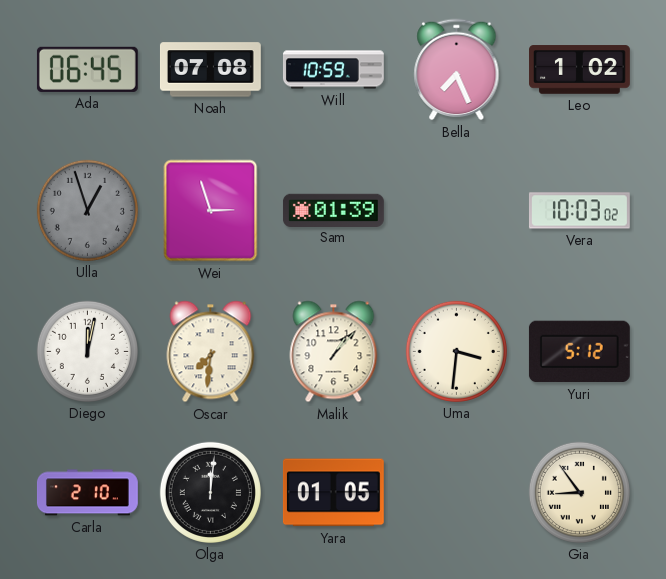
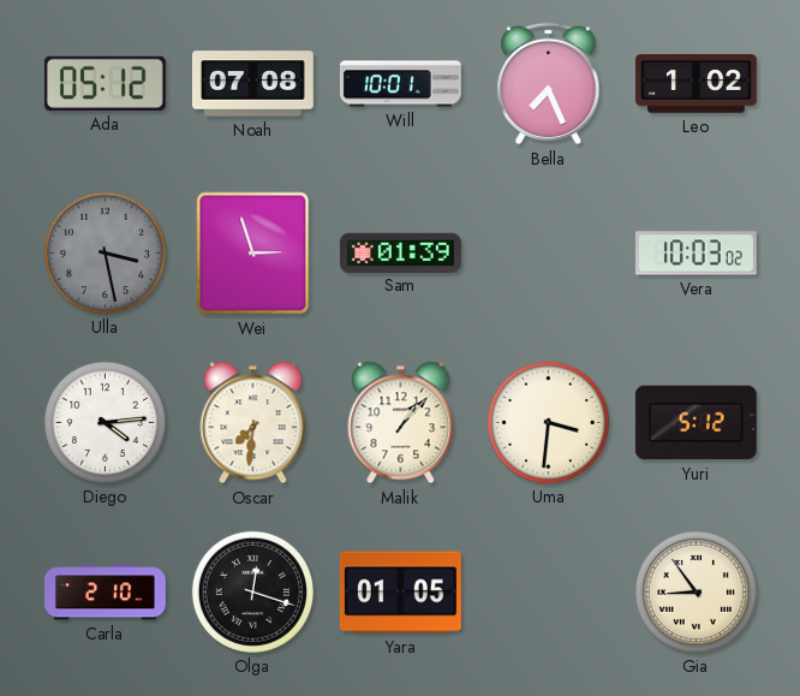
Ada: 06:45 -> 05:12
Will: 10:59 -> 10:01
Ulla: 12:57 -> 3:28
Diego: 12:02 -> 4:14
Olga: 12:01 -> 12:18
